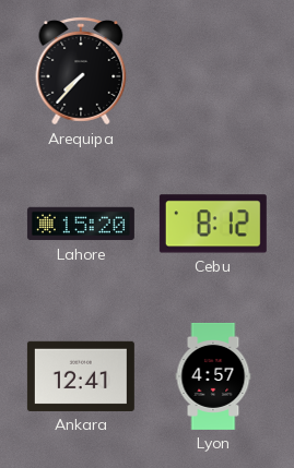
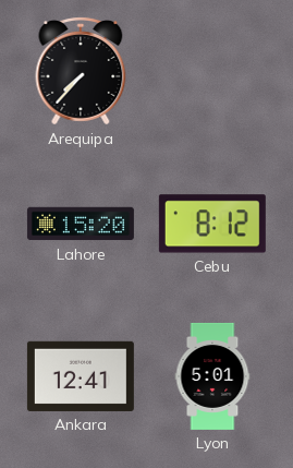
Lyon: 4:57 -> 5:01
